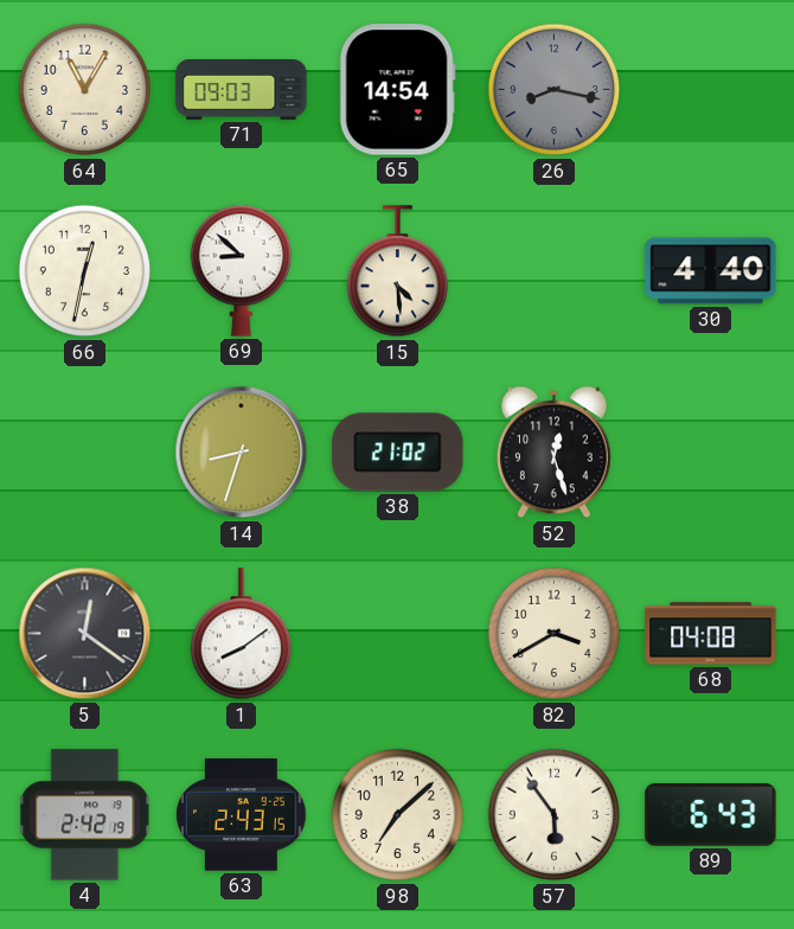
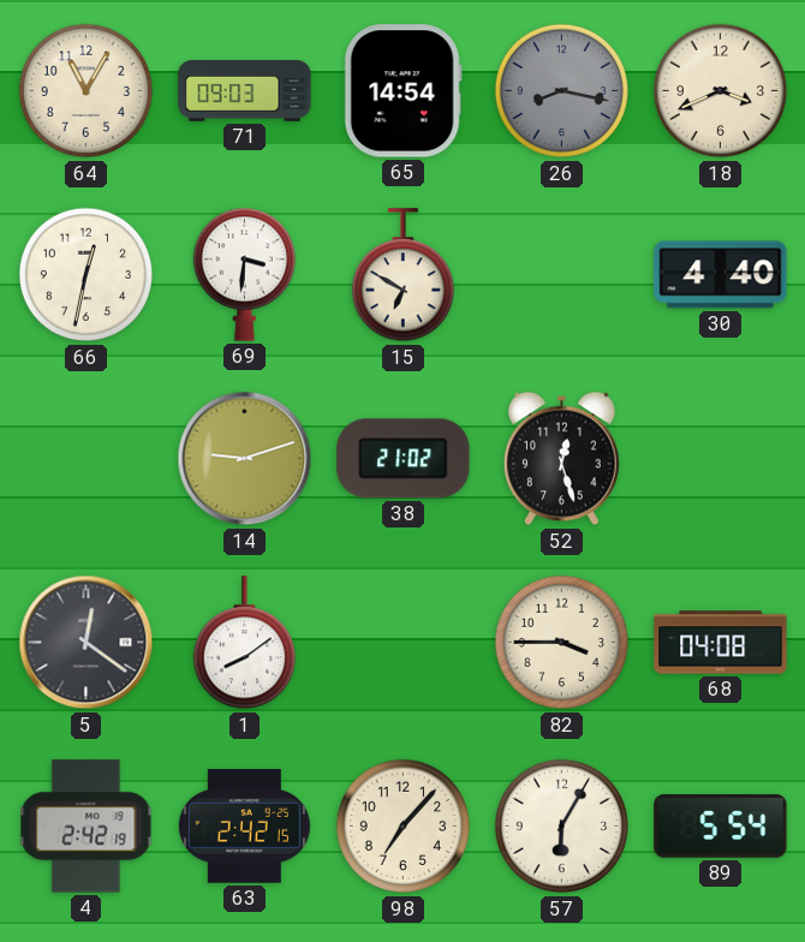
18: none -> 3:41
69: 8:52 -> 3:31
15: 4:29 -> 6:50
14: 8:33 -> 9:12
82: 3:40 -> 3:45
63: 2:43 -> 2:42
98: 7:08 -> 7:07
57: 5:54 -> 6:05
89: 6:43 -> 5:54
